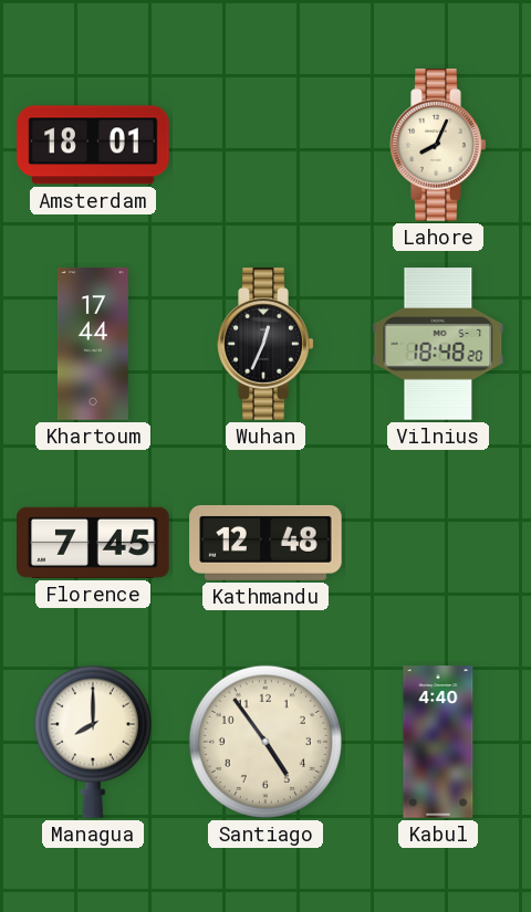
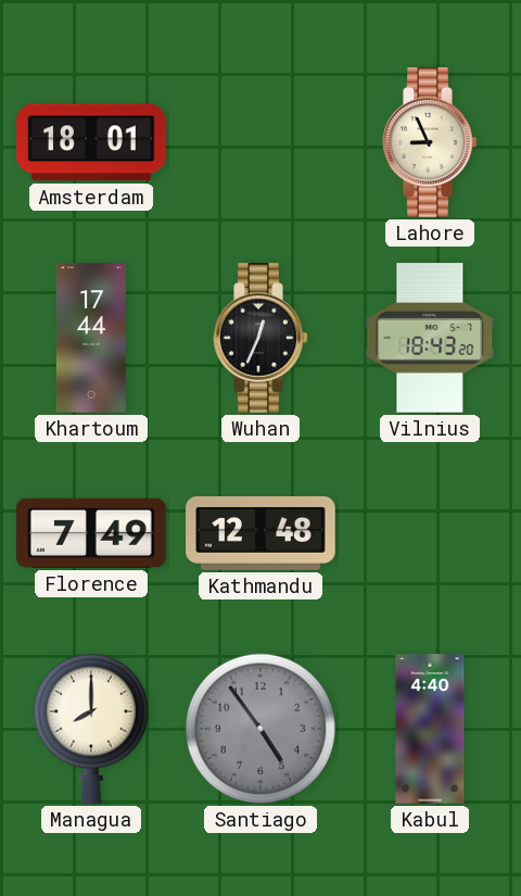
Lahore: 8:04 -> 8:56
Vilnius: 18:48 -> 18:43
Florence: 7:45 -> 7:49
Santiago dial: cream -> grey
